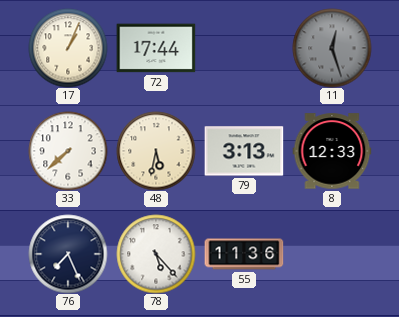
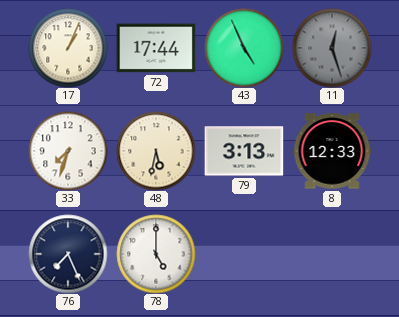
43: none -> 4:56
33: 7:38 -> 7:33
78: 5:23 -> 5:00
55: 11:36 -> none
